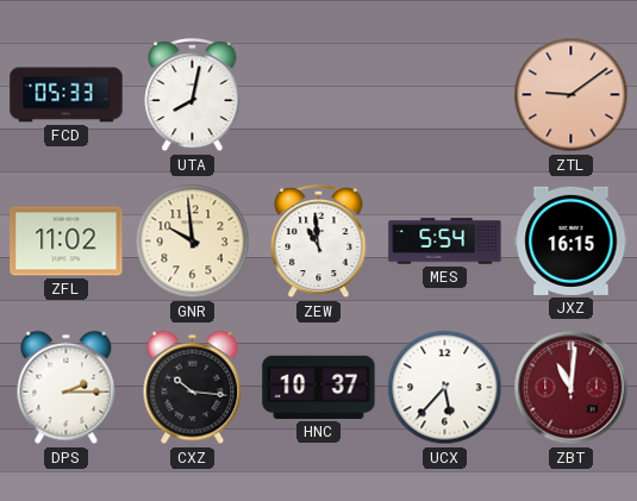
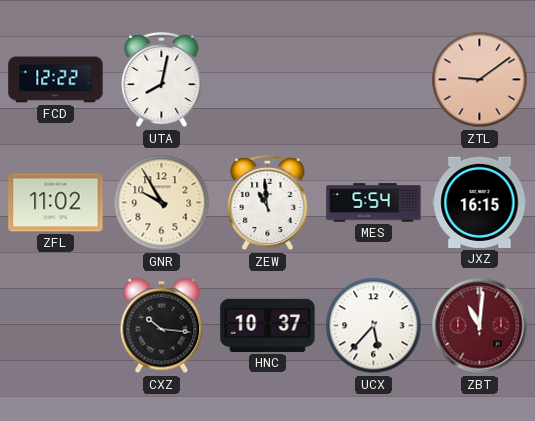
FCD: 05:33 -> 12:22
GNR: 9:59 -> 9:55
DPS: 2:15 -> none
